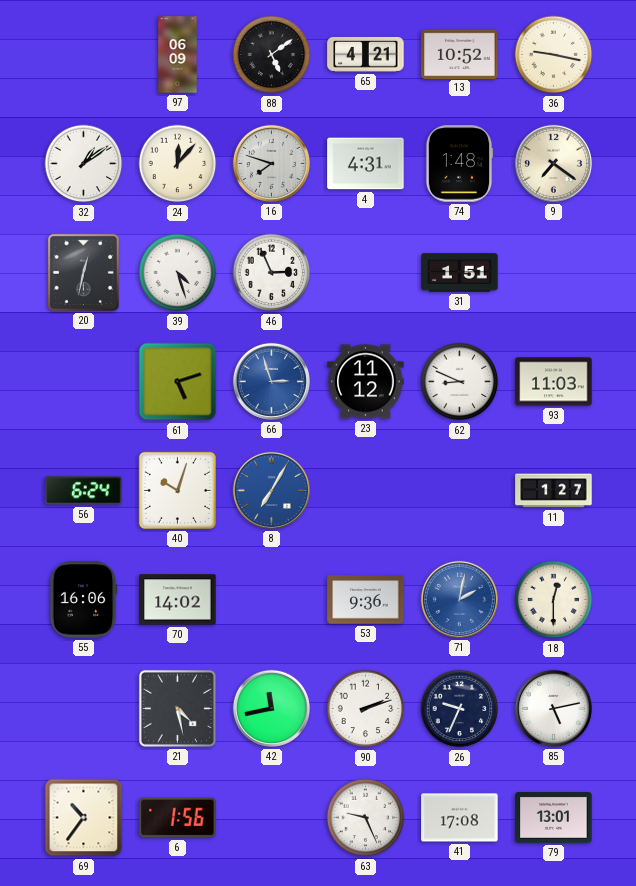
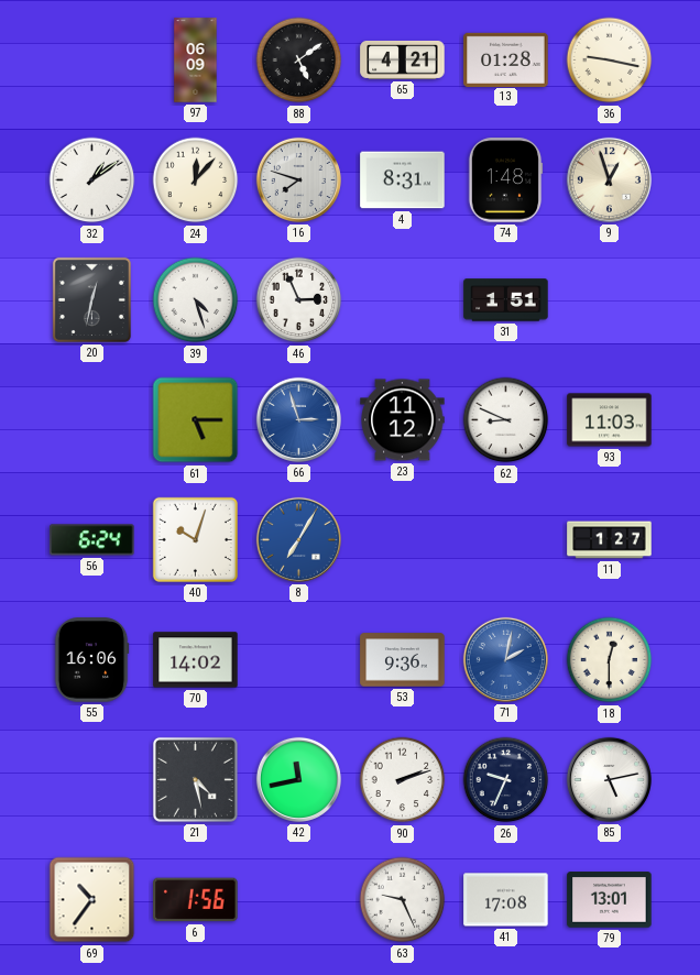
13: 10:52 -> 01:28
4: 4:31 -> 8:31
9: 7:21 -> 12:57
61: 5:12 -> 5:15
